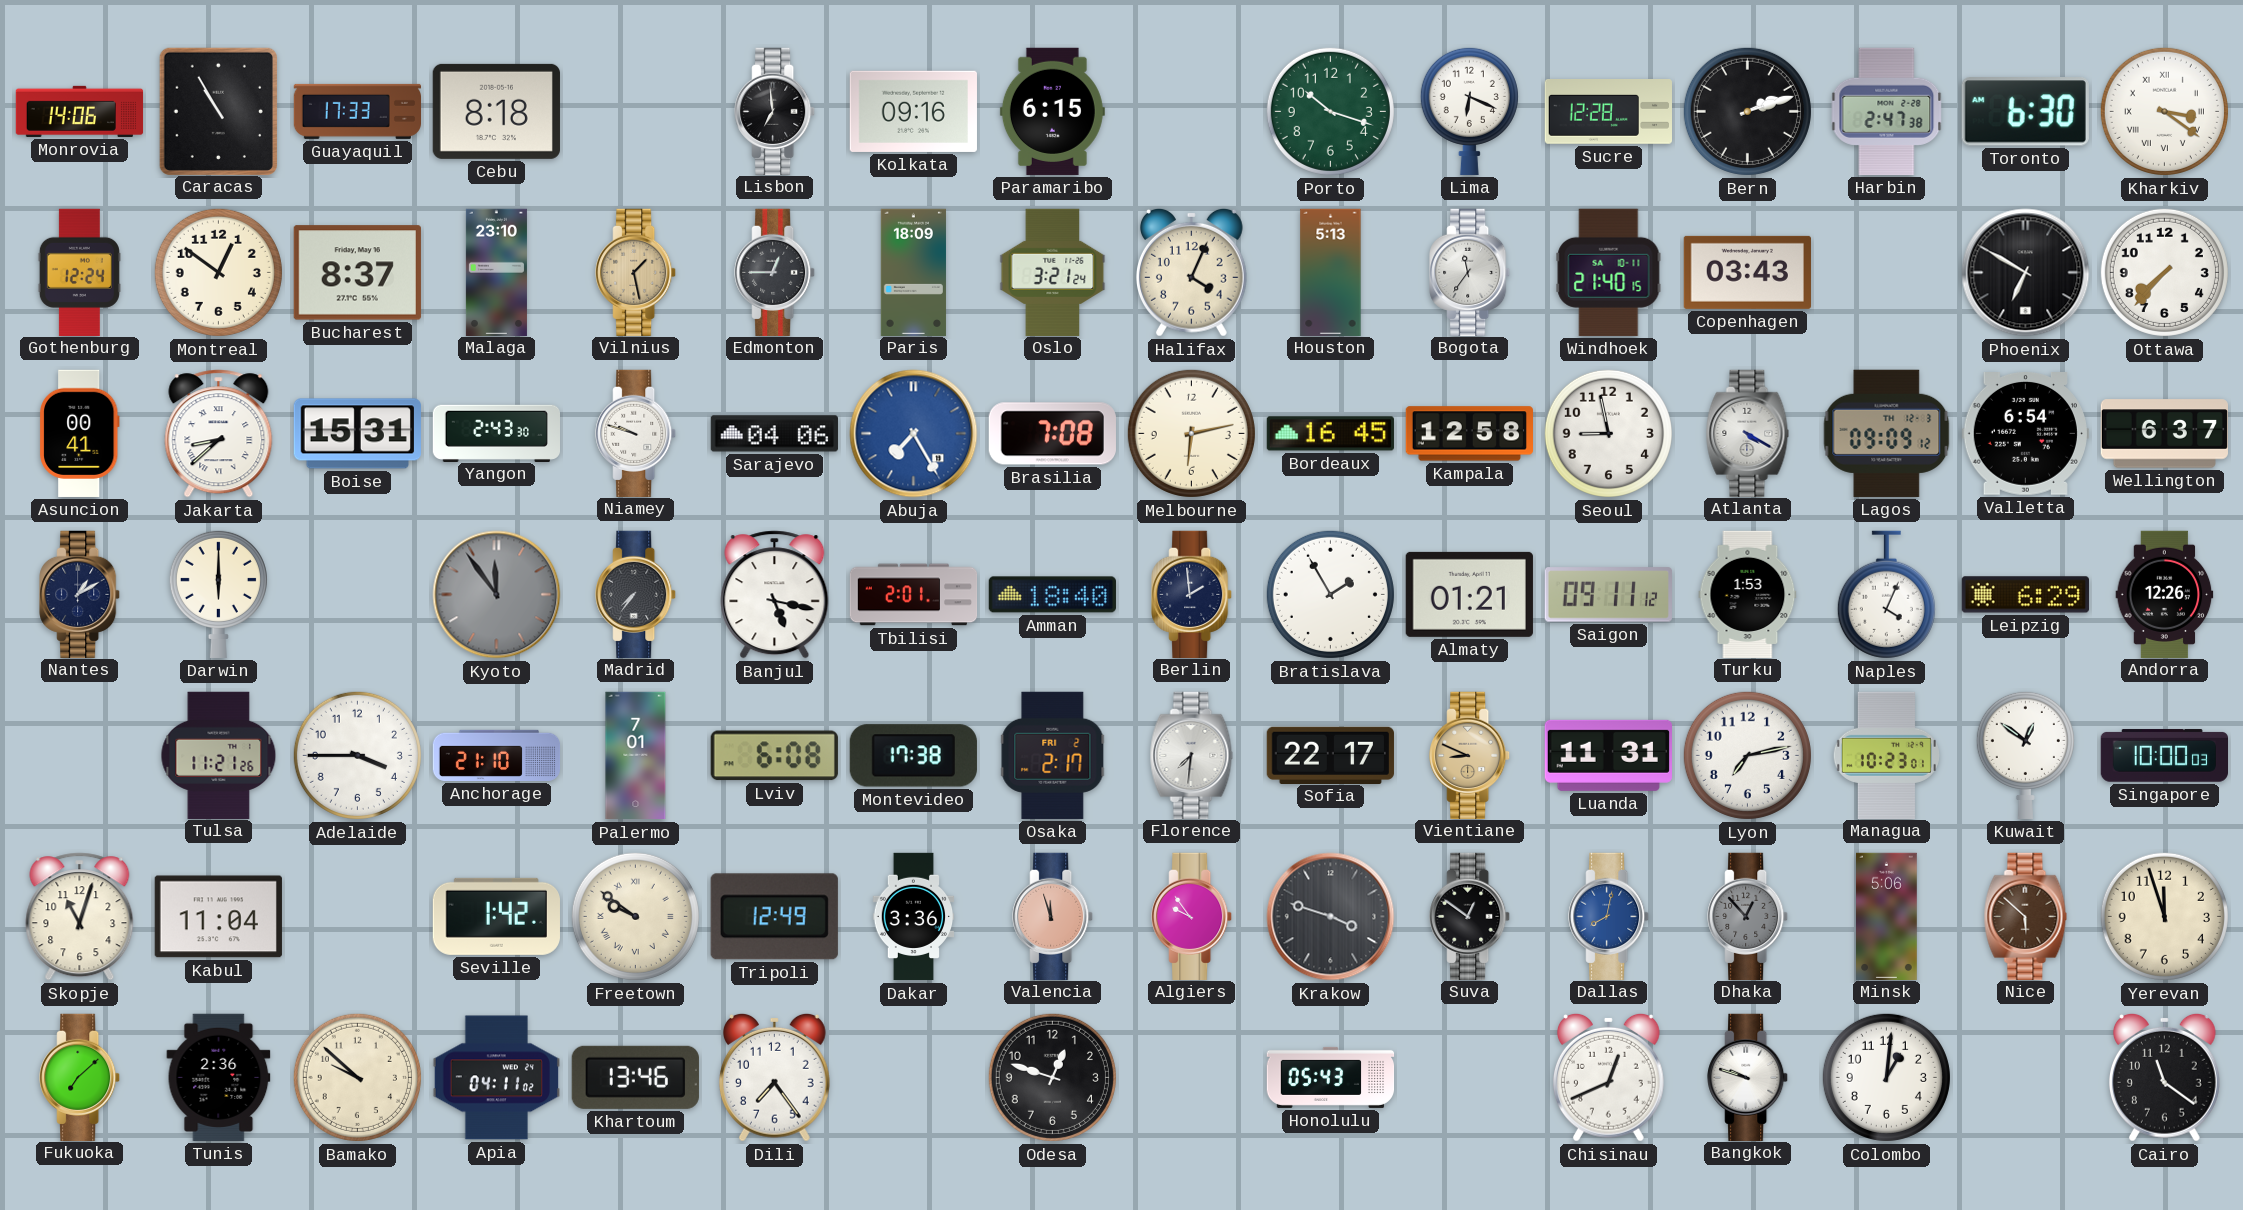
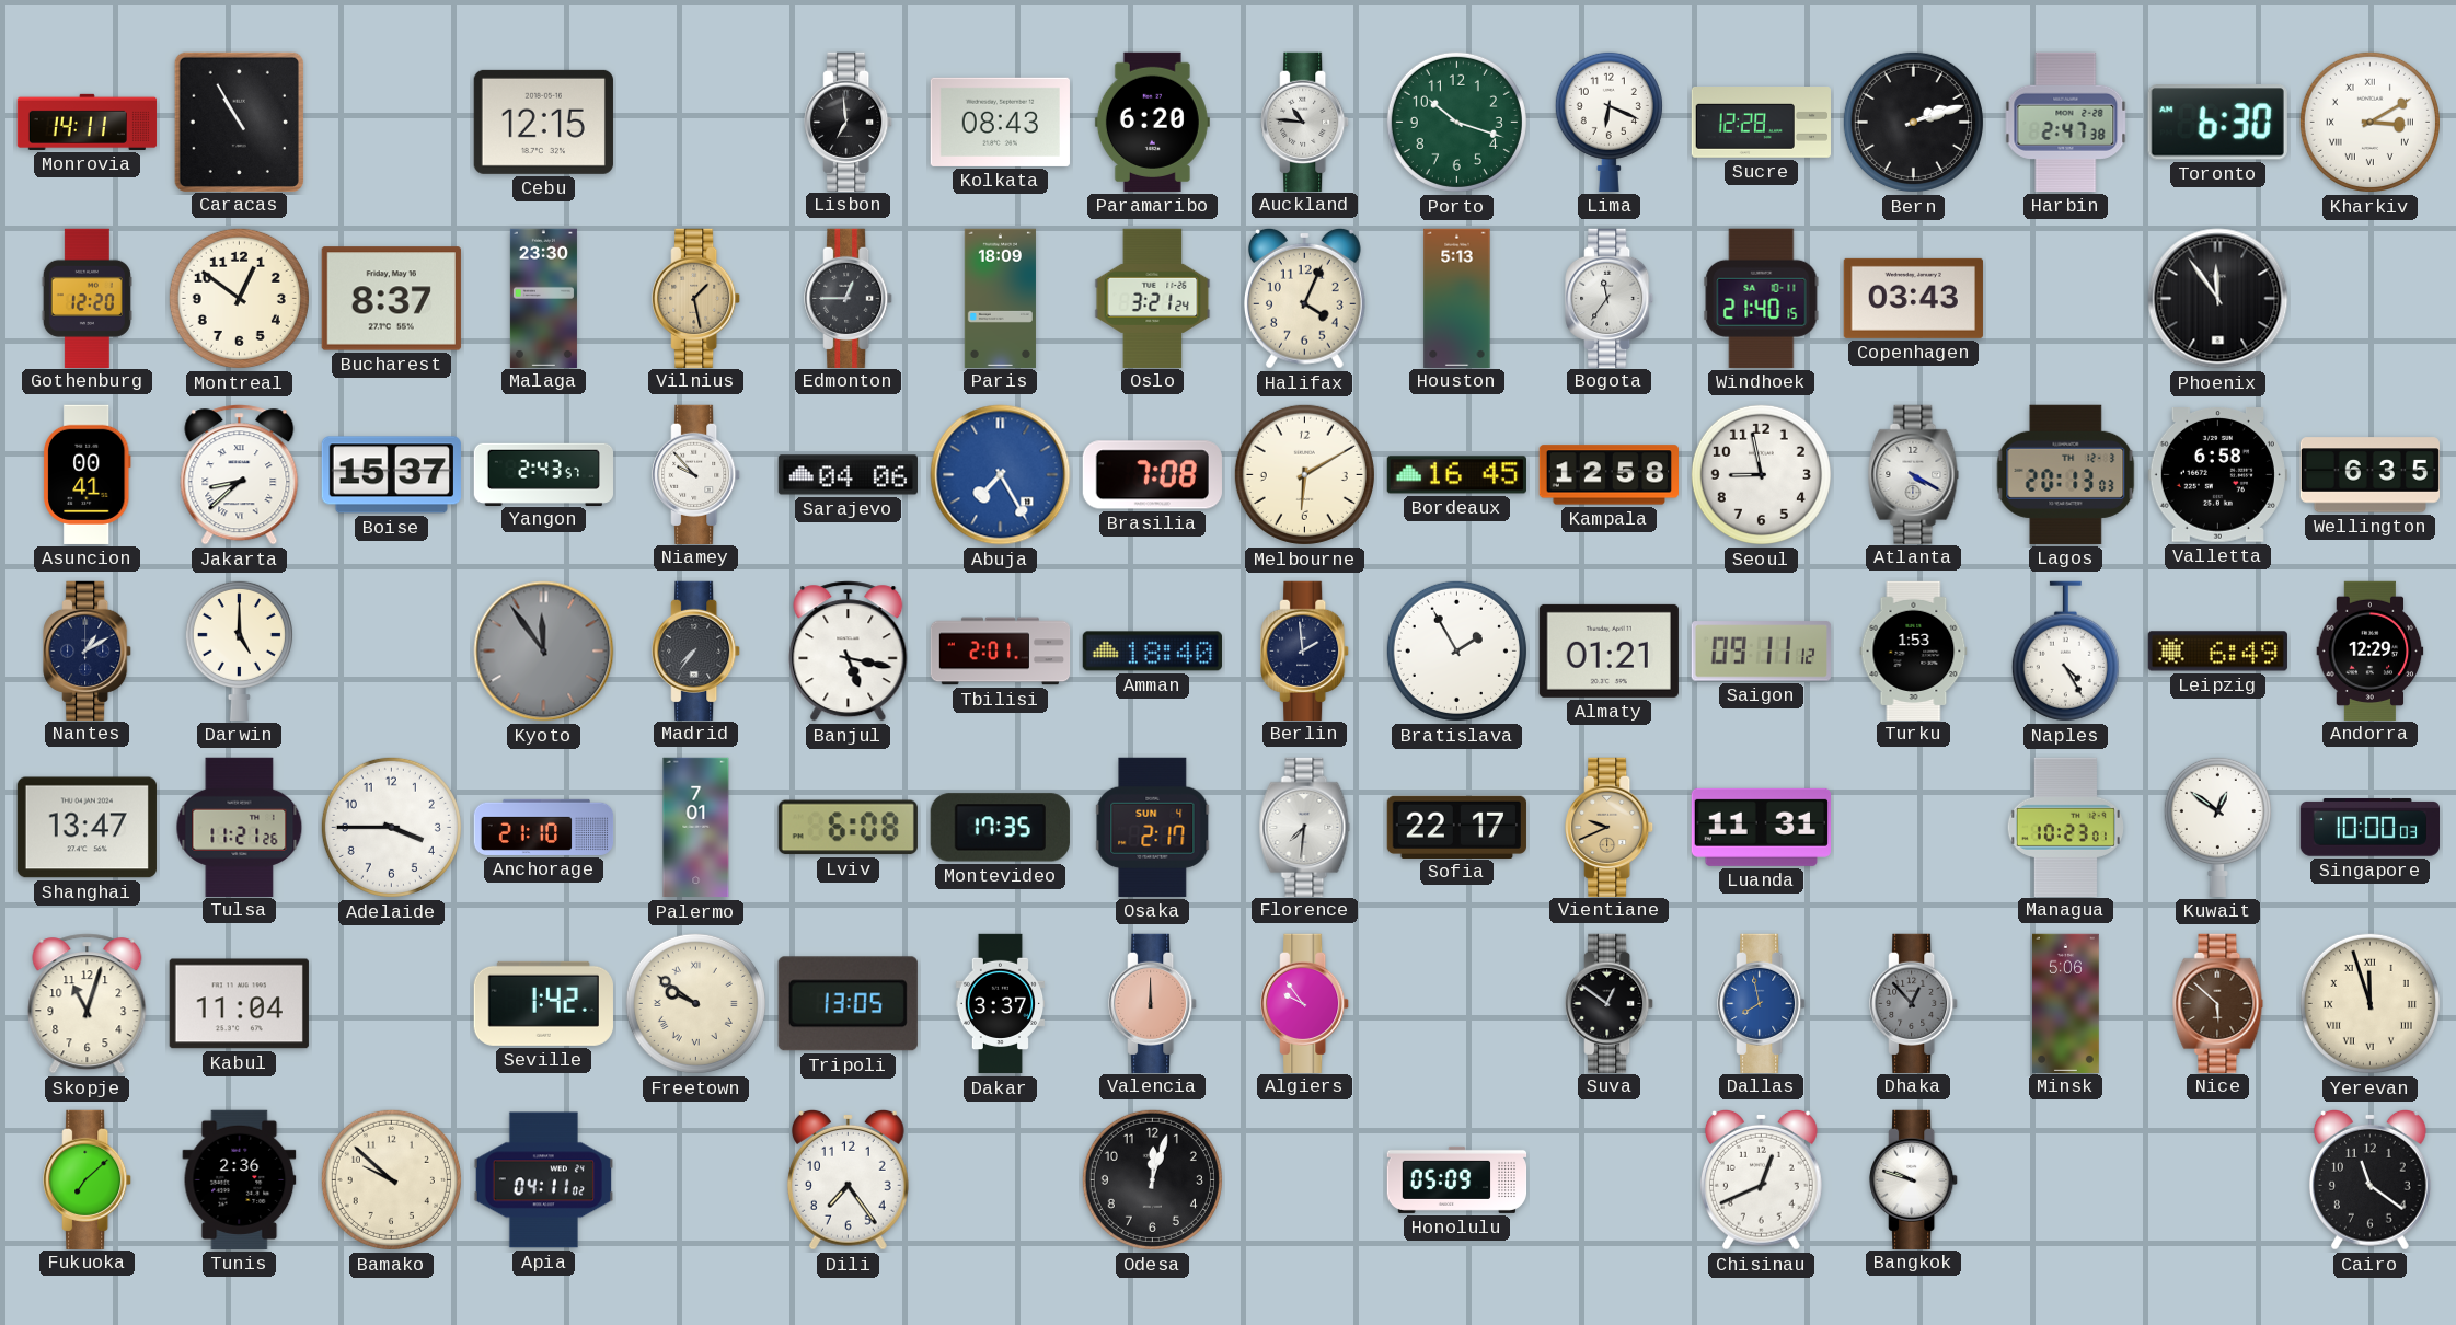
Monrovia: 14:06 -> 14:11
Guayaquil: 17:33 -> none
Cebu: 8:18 -> 12:15
Kolkata: 09:16 -> 08:43
Paramaribo: 6:15 -> 6:20
Auckland: none -> 10:46
Kharkiv: 3:21 -> 3:10
Gothenburg: 12:24 -> 12:20
Malaga: 23:10 -> 23:30
Phoenix: 6:50 -> 11:54
Ottawa: 7:37 -> none
Boise: 15:31 -> 15:37
Yangon: 2:43:30 -> 2:43:57
Niamey: 9:48 -> 9:53
Melbourne: 6:13 -> 6:10
Lagos: 09:09 -> 20:13
Valletta: 6:54 -> 6:58
Wellington: 6:37 -> 6:35
Darwin: 6:00 -> 5:00
Naples: 4:04 -> 4:25
Leipzig: 6:29 -> 6:49
Andorra: 12:26 -> 12:29
Shanghai: none -> 13:47
Montevideo: 17:38 -> 17:35
Osaka date: FRI 2 -> SUN 4
Vientiane: 8:49 -> 9:41
Lyon: 7:13 -> none
Tripoli: 12:49 -> 13:05
Dakar: 3:36 -> 3:37
Valencia: 11:57 -> 12:00
Krakow: 3:48 -> none
Dallas: 8:02 -> 7:58
Yerevan numerals: Arabic -> Roman
Khartoum: 13:46 -> none
Odesa: 12:48 -> 12:03
Honolulu: 05:43 -> 05:09
Colombo: 1:01 -> none
